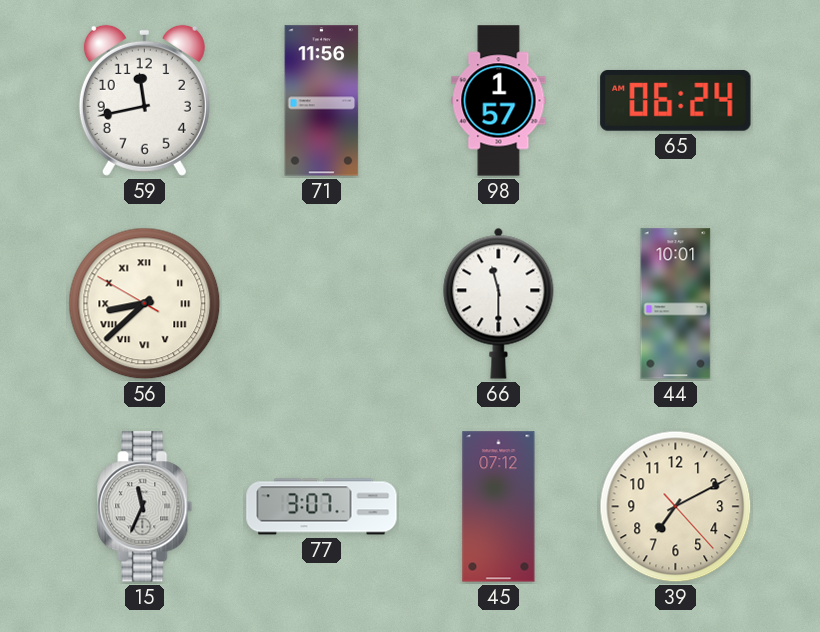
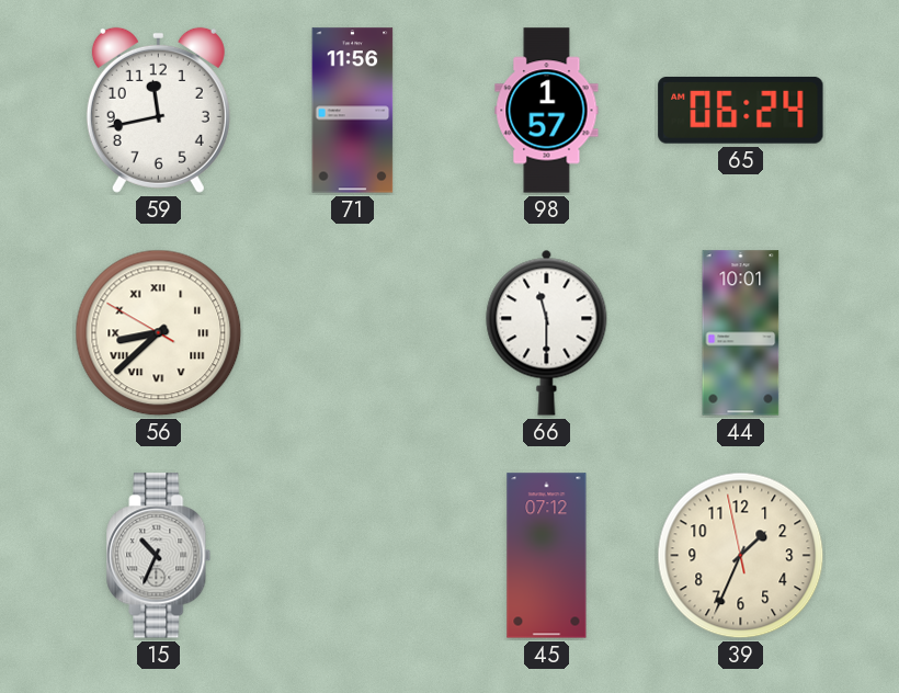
15: 11:34 -> 10:34
77: 3:07 -> none
39: 7:10 -> 1:33
